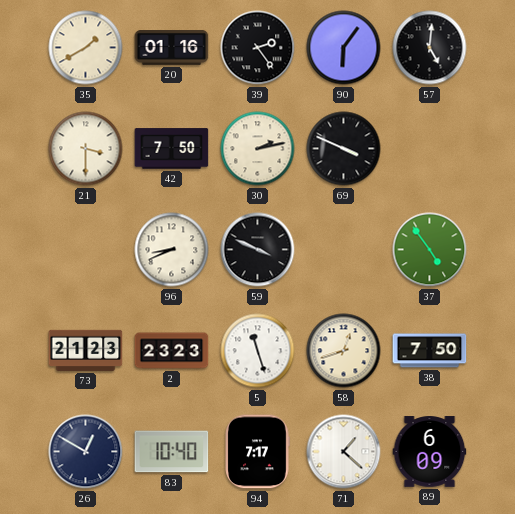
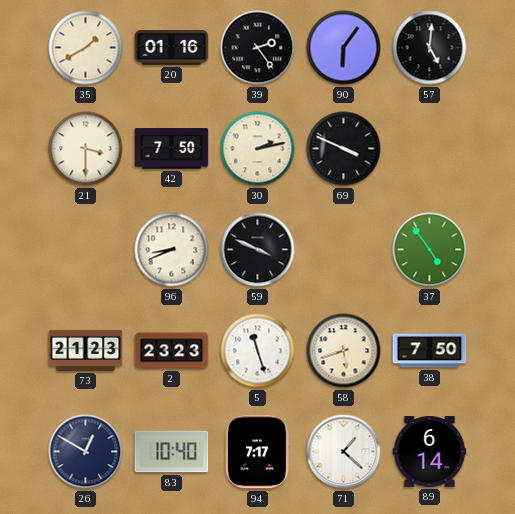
58: 12:42 -> 5:42
89: 6:09 -> 6:14
